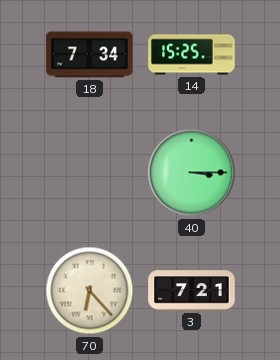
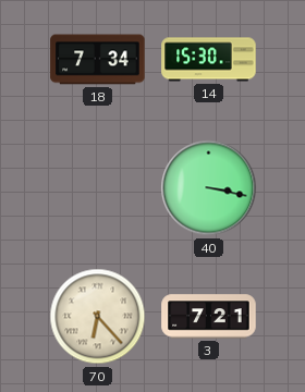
14: 15:25 -> 15:30
40: 3:15 -> 3:17
